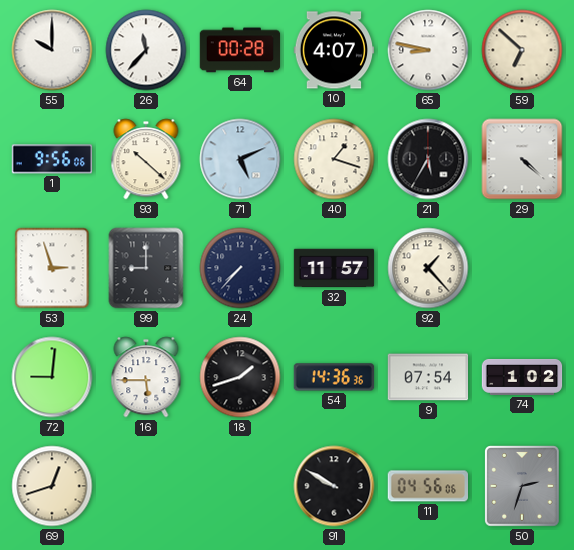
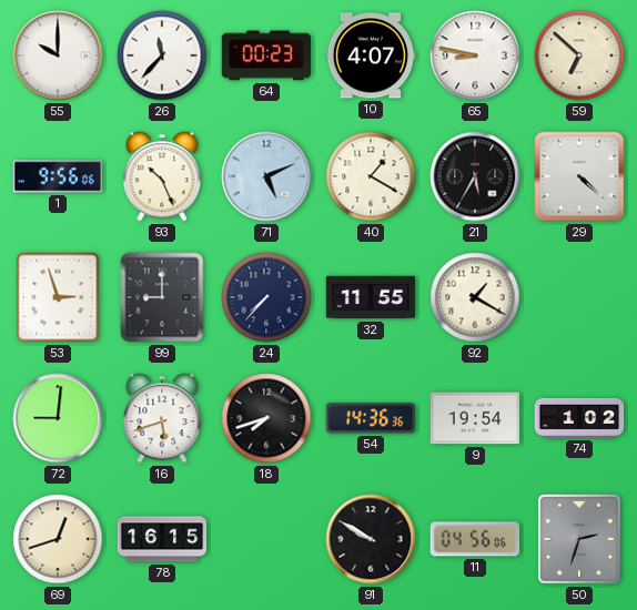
64: 00:28 -> 00:23
93: 10:22 -> 10:26
40: 1:18 -> 1:20
32: 11:57 -> 11:55
92: 1:23 -> 1:20
16: 5:45 -> 5:42
18: 1:42 -> 7:42
9: 07:54 -> 19:54
78: none -> 16:15
